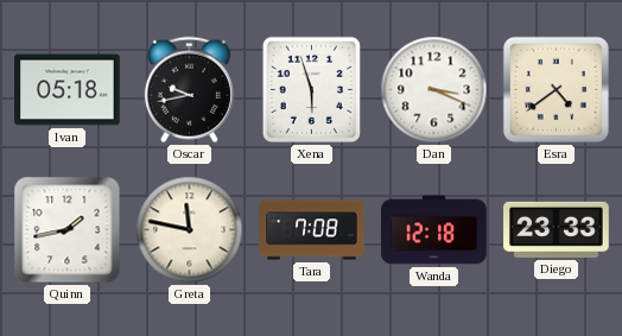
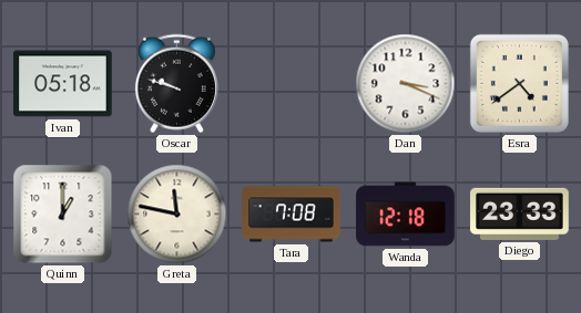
Oscar: 9:43 -> 9:48
Xena: 5:57 -> none
Quinn: 1:43 -> 1:00
